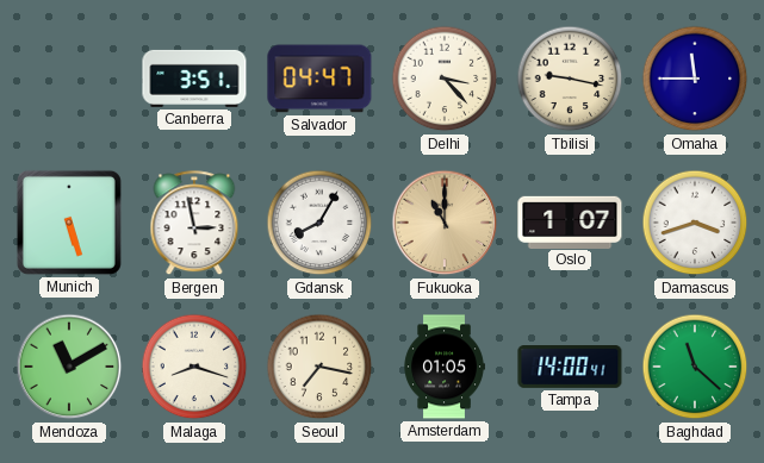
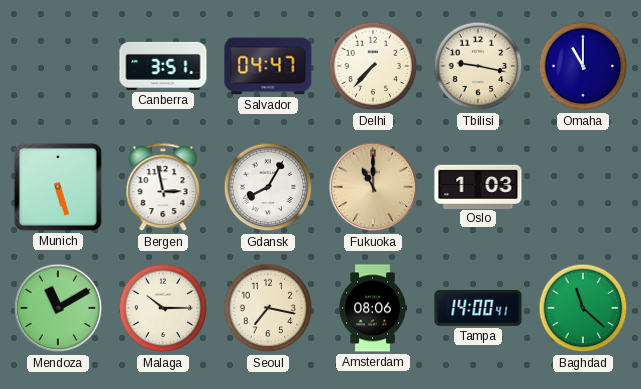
Delhi: 3:23 -> 7:37
Omaha: 11:45 -> 11:00
Oslo: 1:07 -> 1:03
Damascus: 3:42 -> none
Malaga: 8:18 -> 10:15
Amsterdam: 01:05 -> 08:06
